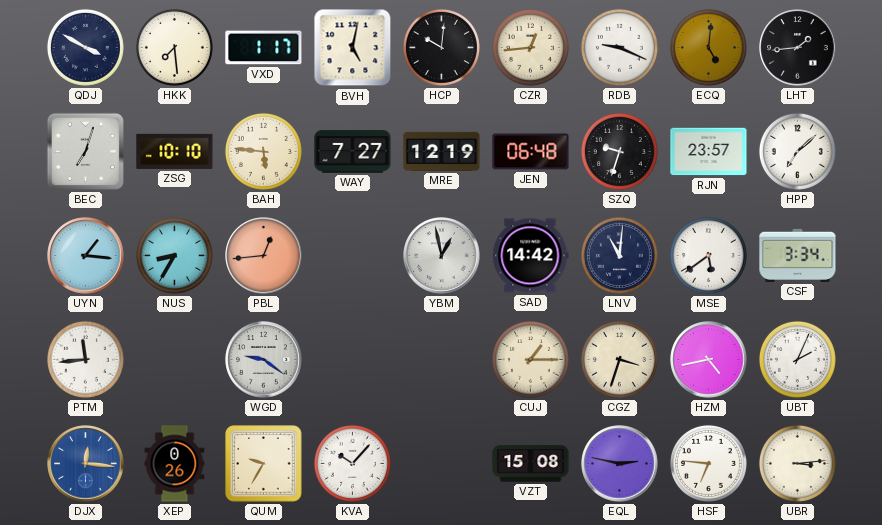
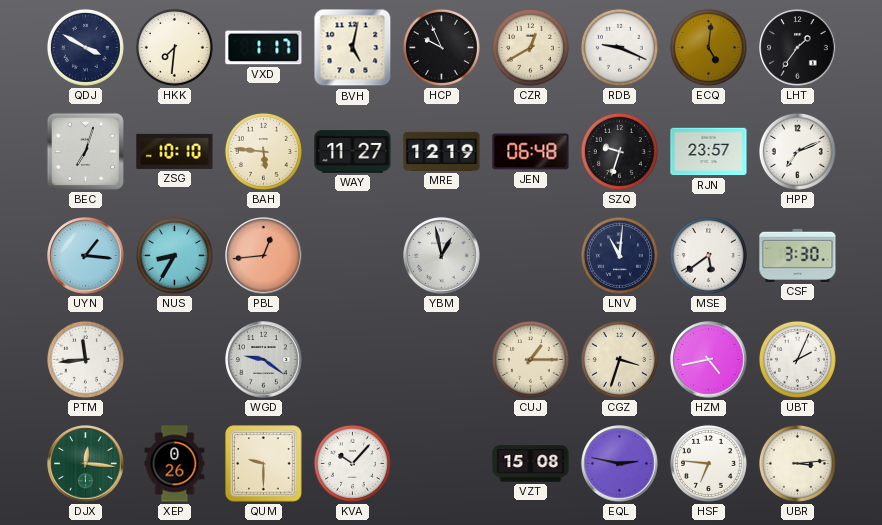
HKK: 7:29 -> 7:31
HCP: 10:01 -> 9:56
CZR: 12:44 -> 12:40
LHT: 1:44 -> 1:36
WAY: 7:27 -> 11:27
HPP: 7:08 -> 7:11
SAD: 14:42 -> none
CSF: 3:34 -> 3:30
DJX dial: blue -> green
QUM: 9:35 -> 9:30
